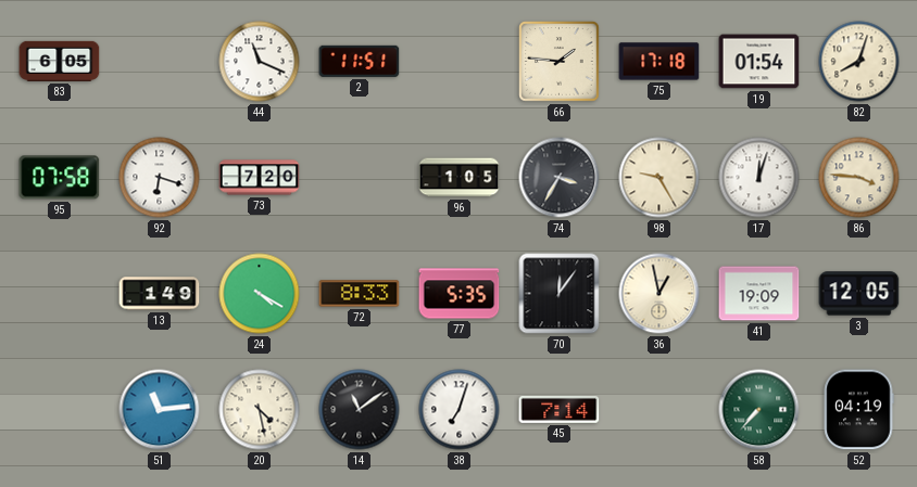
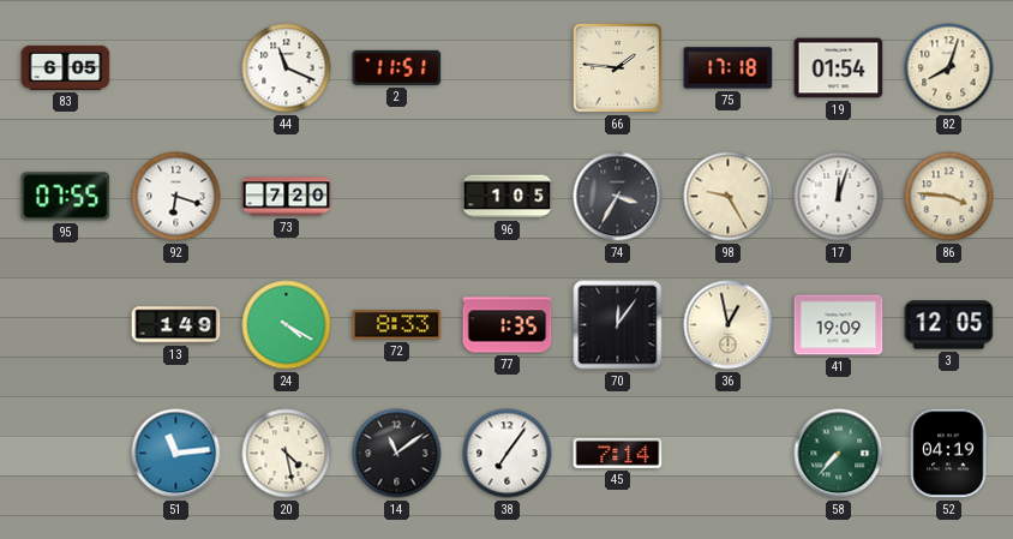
95: 07:58 -> 07:55
77: 5:35 -> 1:35
38: 7:03 -> 7:06
